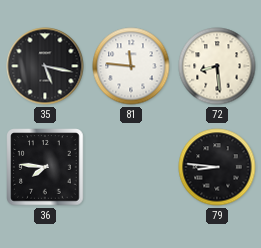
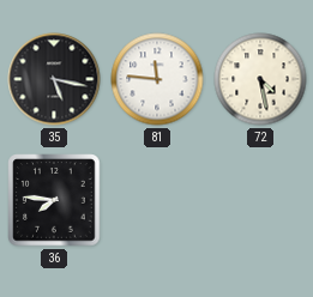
72: 8:29 -> 4:28
79: 8:46 -> none
